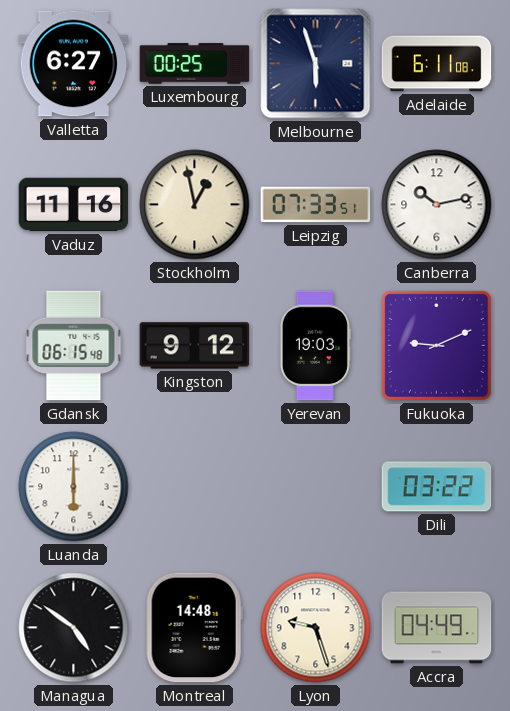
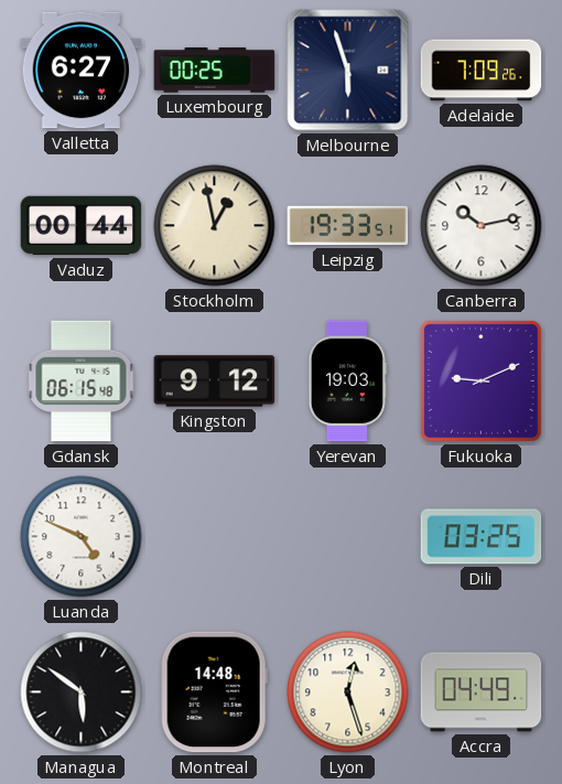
Adelaide: 6:11 -> 7:09
Vaduz: 11:16 -> 00:44
Leipzig: 07:33 -> 19:33
Luanda: 6:00 -> 4:49
Dili: 03:22 -> 03:25
Managua: 4:51 -> 5:51
Lyon: 9:27 -> 12:27
